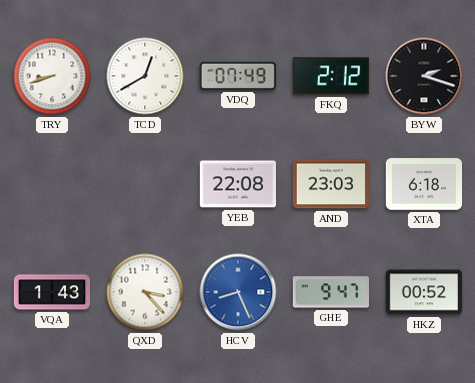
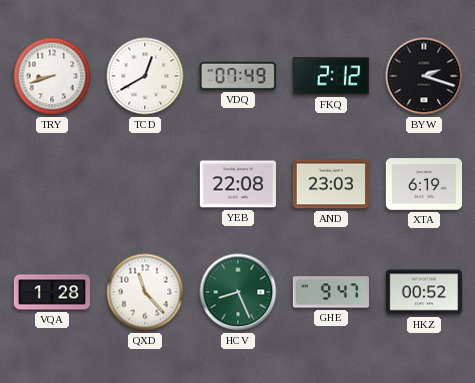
XTA: 6:18 -> 6:19
VQA: 1:43 -> 1:28
QXD: 3:23 -> 11:23
HCV dial: blue -> green
